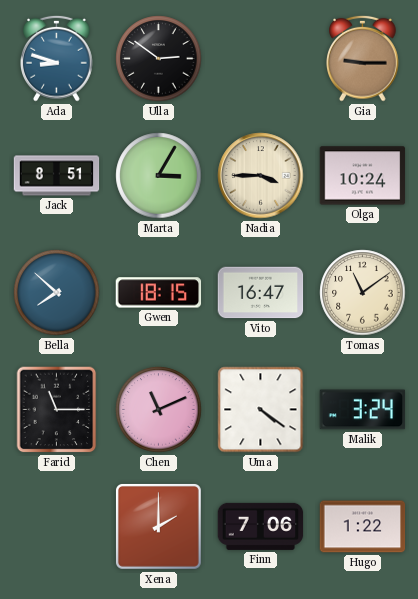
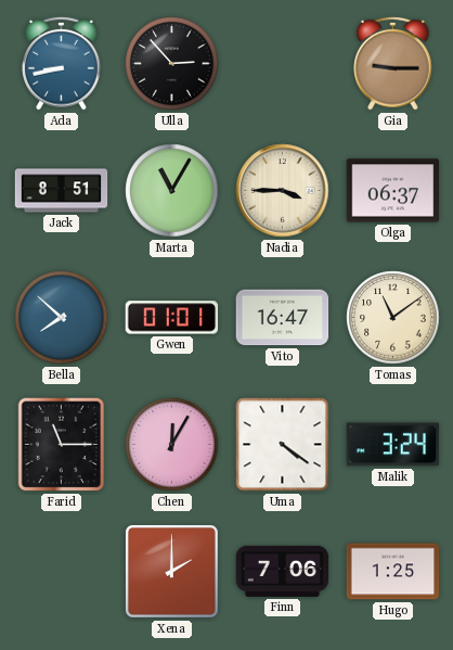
Ada: 8:48 -> 8:43
Ulla: 2:51 -> 2:53
Marta: 3:05 -> 11:05
Olga: 10:24 -> 06:37
Gwen: 18:15 -> 01:01
Chen: 11:11 -> 12:05
Hugo: 1:22 -> 1:25
